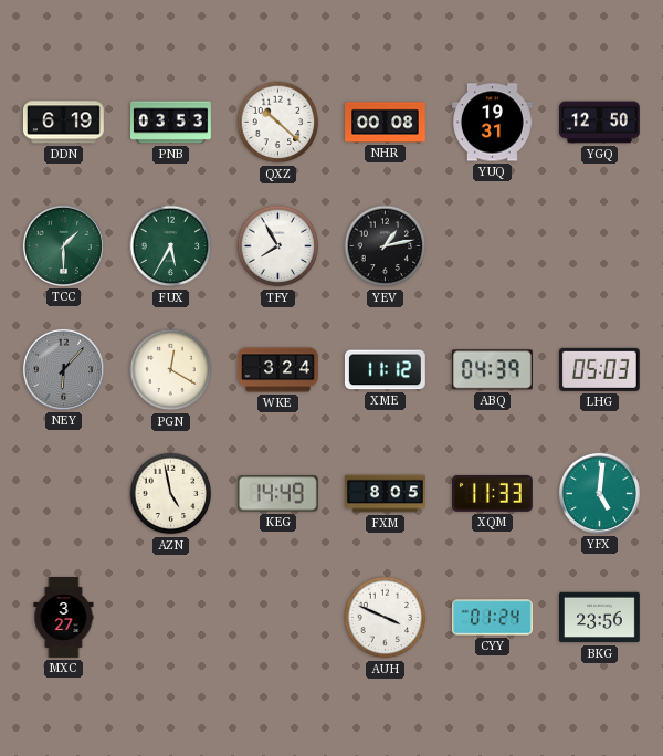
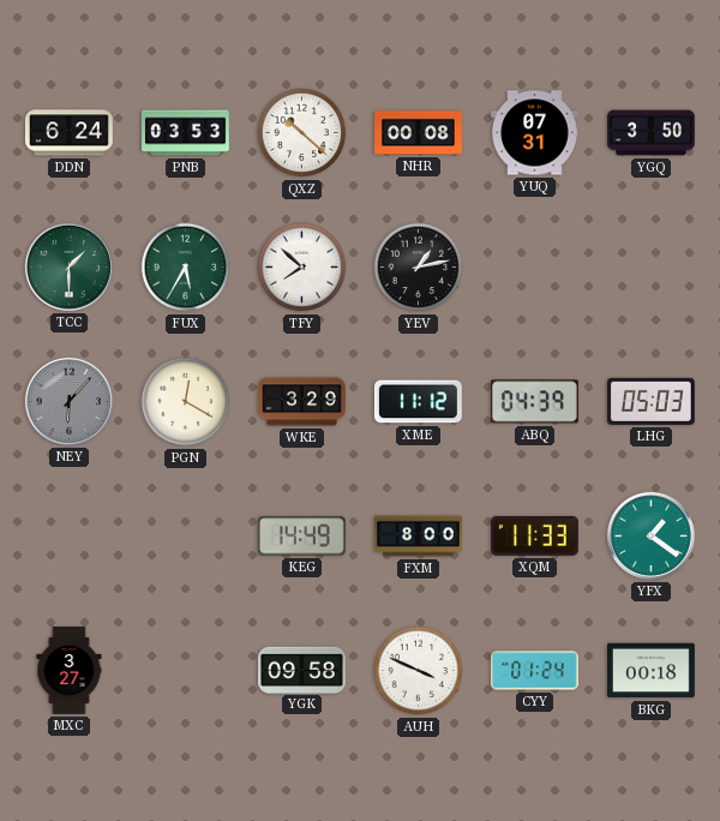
DDN: 6:19 -> 6:24
YUQ: 19:31 -> 07:31
YGQ: 12:50 -> 3:50
TFY: 7:55 -> 7:52
WKE: 3:24 -> 3:29
AZN: 4:58 -> none
FXM: 8:05 -> 8:00
YFX: 5:01 -> 1:21
YGK: none -> 09:58
BKG: 23:56 -> 00:18
